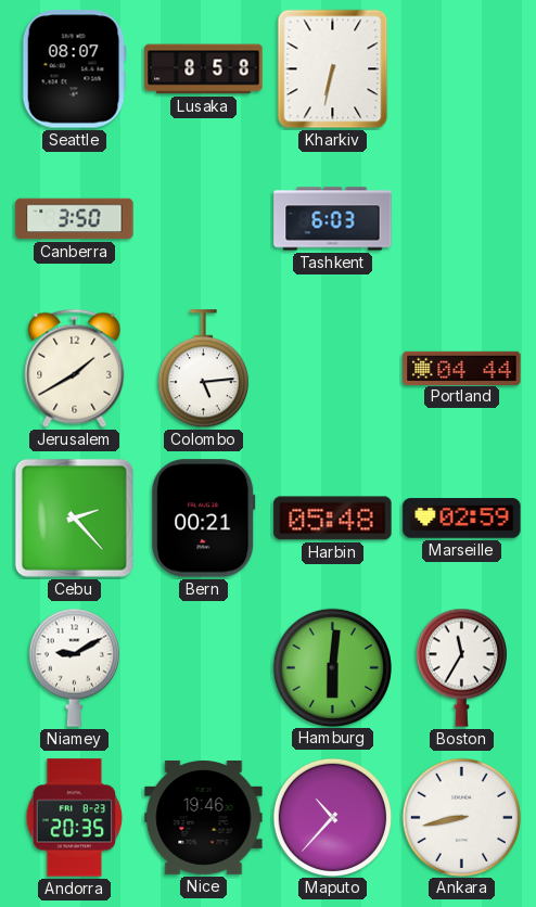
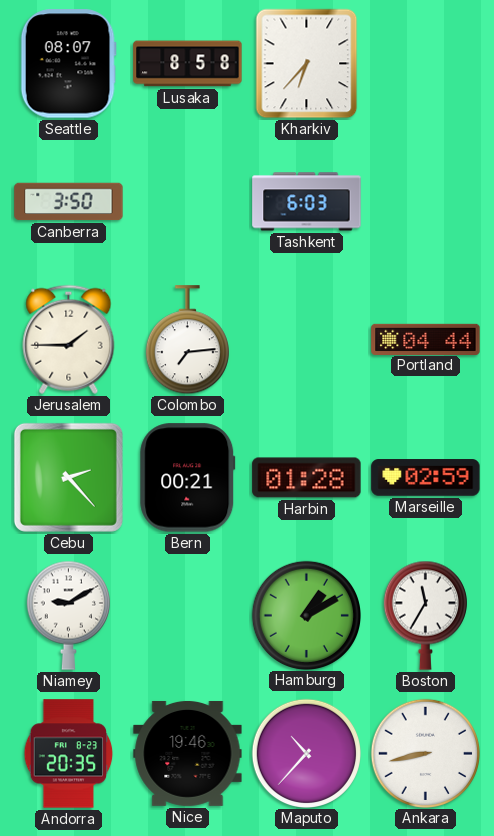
Kharkiv: 6:32 -> 6:37
Jerusalem: 1:40 -> 1:45
Colombo: 5:14 -> 7:14
Harbin: 05:48 -> 01:28
Hamburg: 6:01 -> 1:10
